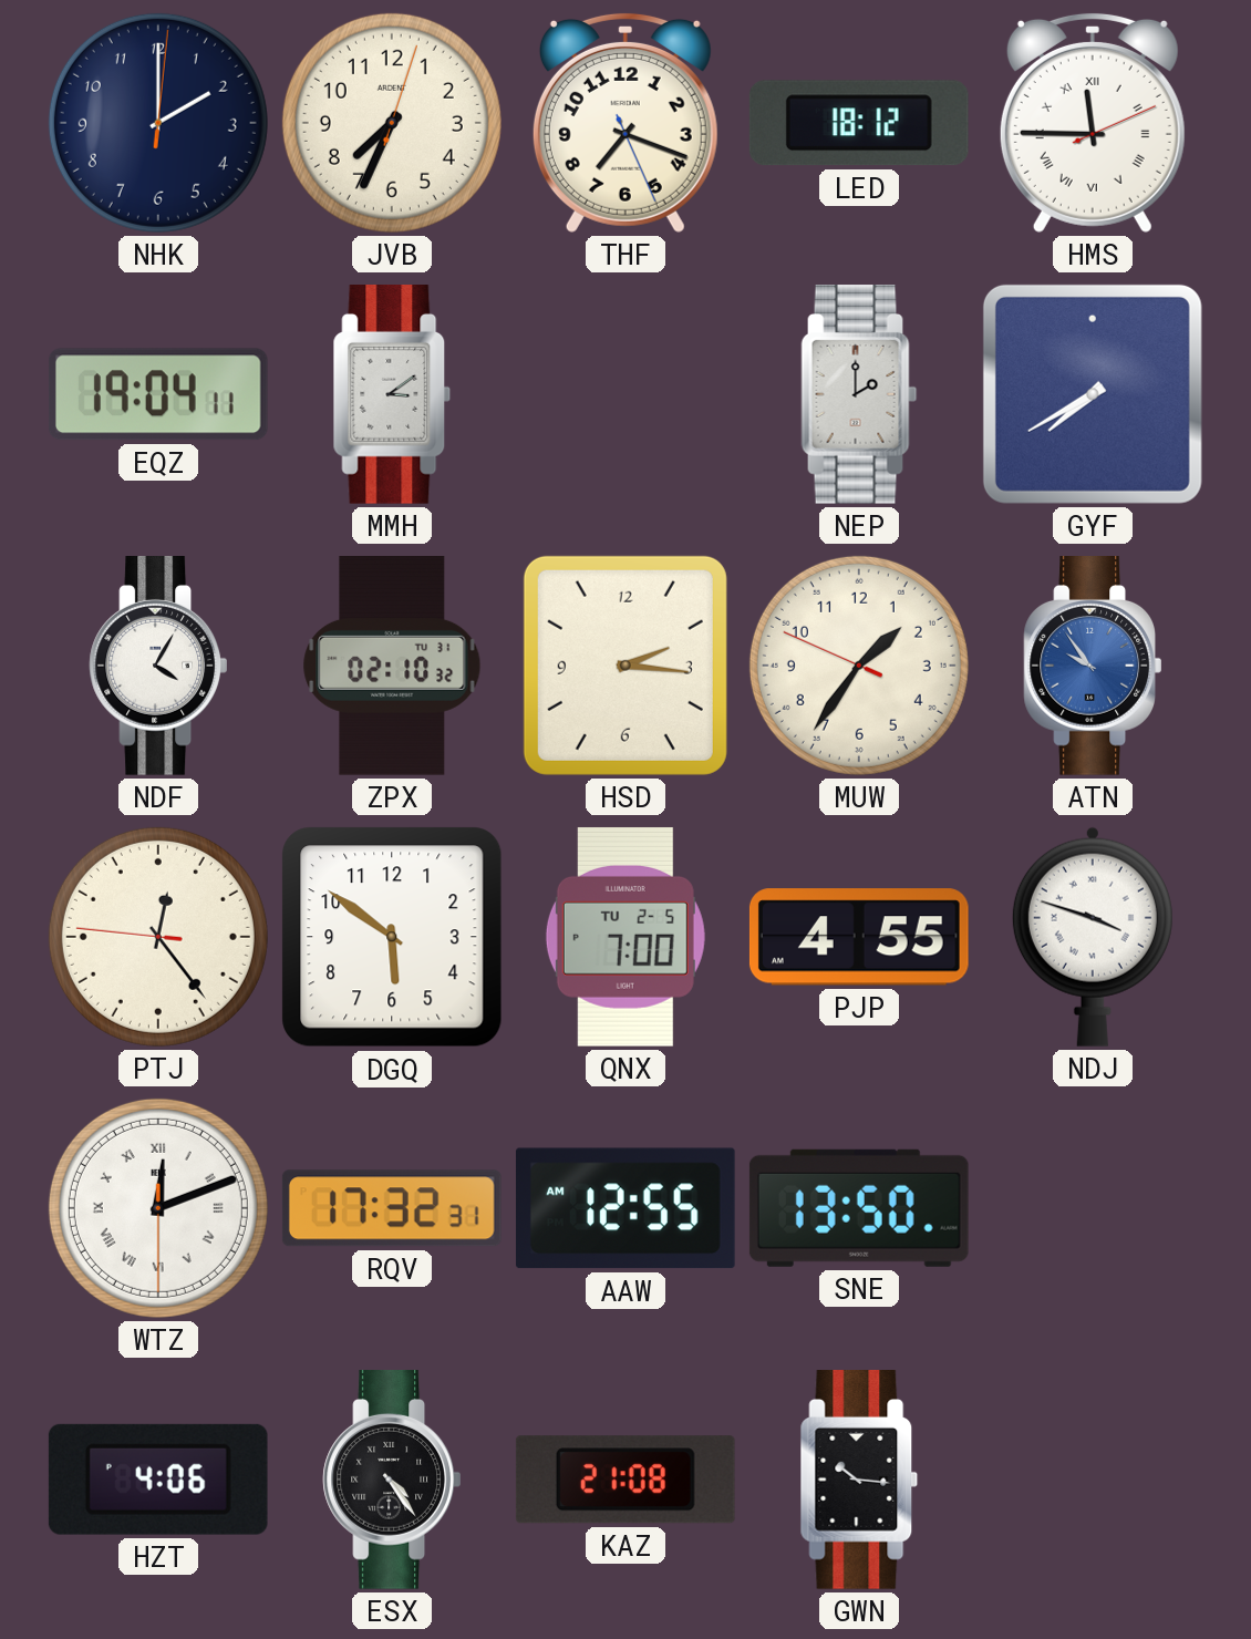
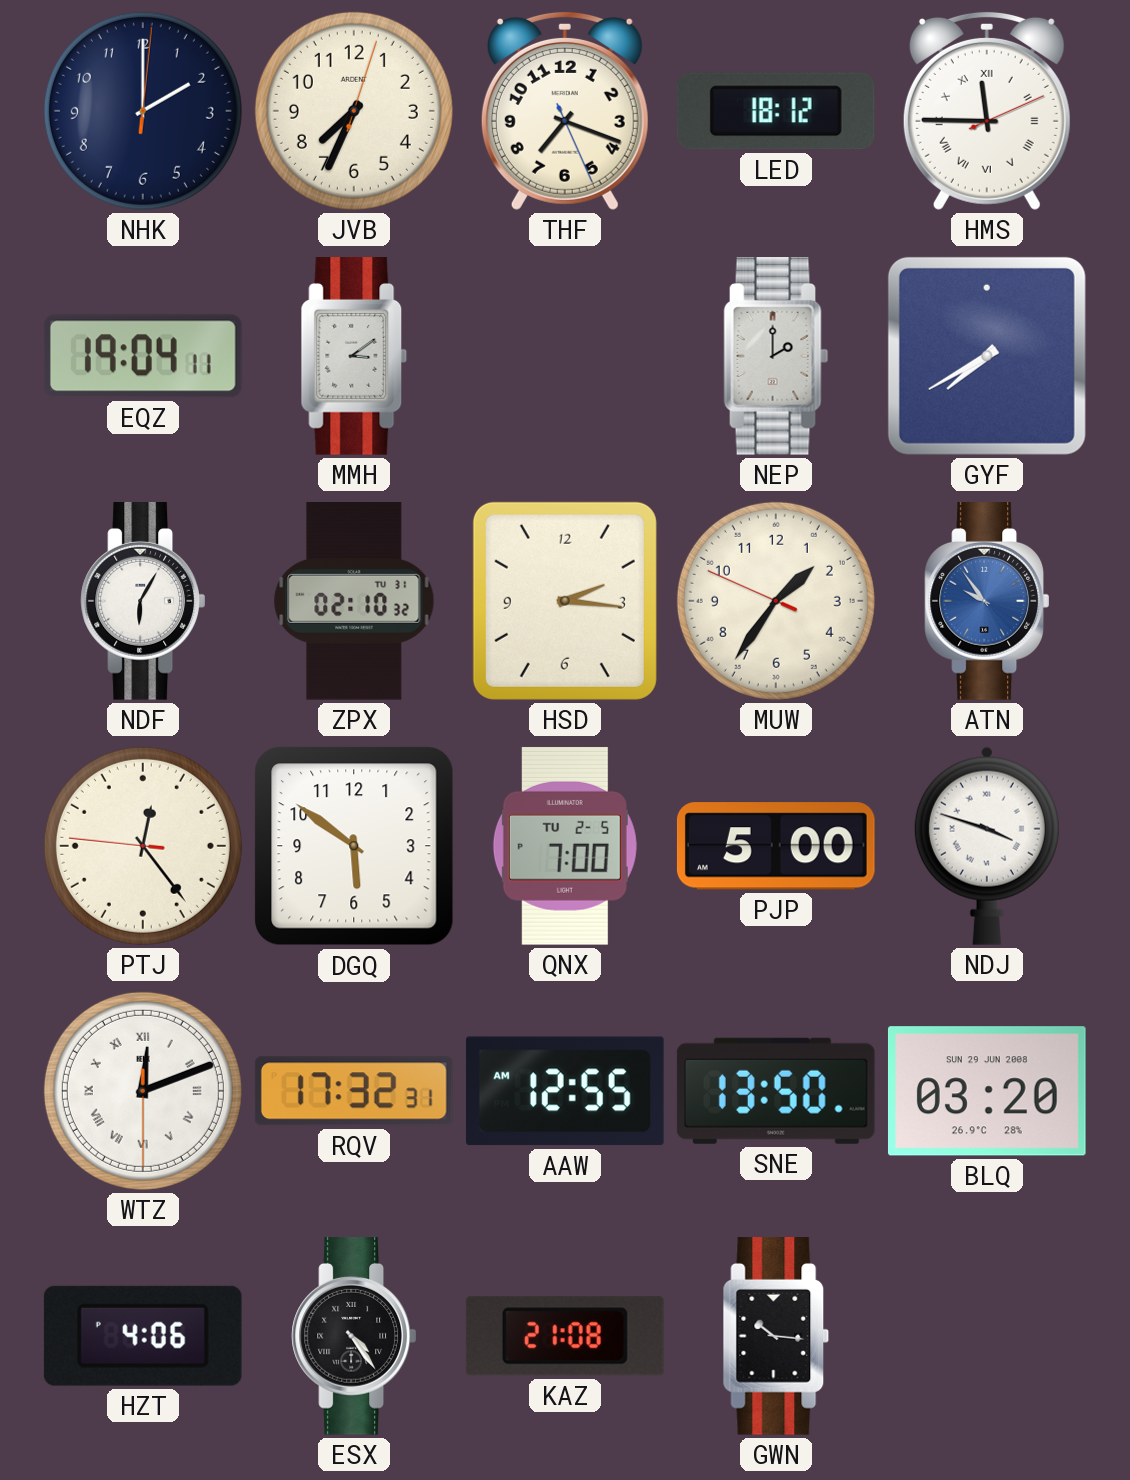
NDF: 4:05 -> 6:05
PJP: 4:55 -> 5:00
BLQ: none -> 03:20
